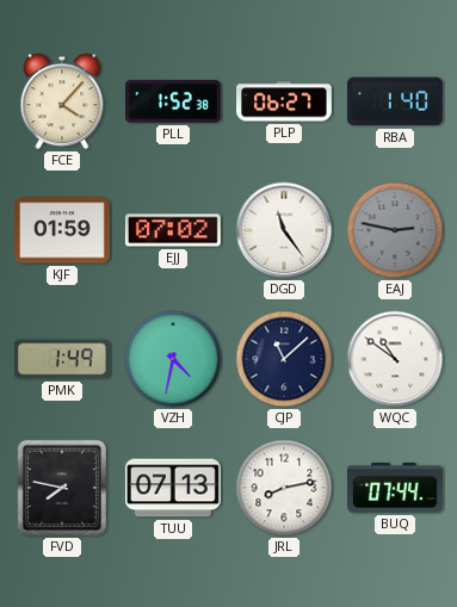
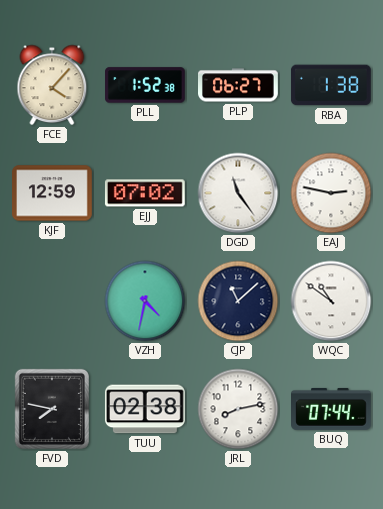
RBA: 1:40 -> 1:38
KJF: 01:59 -> 12:59
EAJ dial: grey -> white
PMK: 1:49 -> none
TUU: 07:13 -> 02:38
